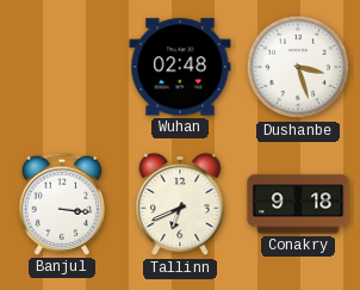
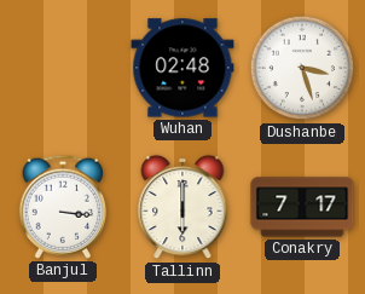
Tallinn: 6:41 -> 6:00
Conakry: 9:18 -> 7:17
